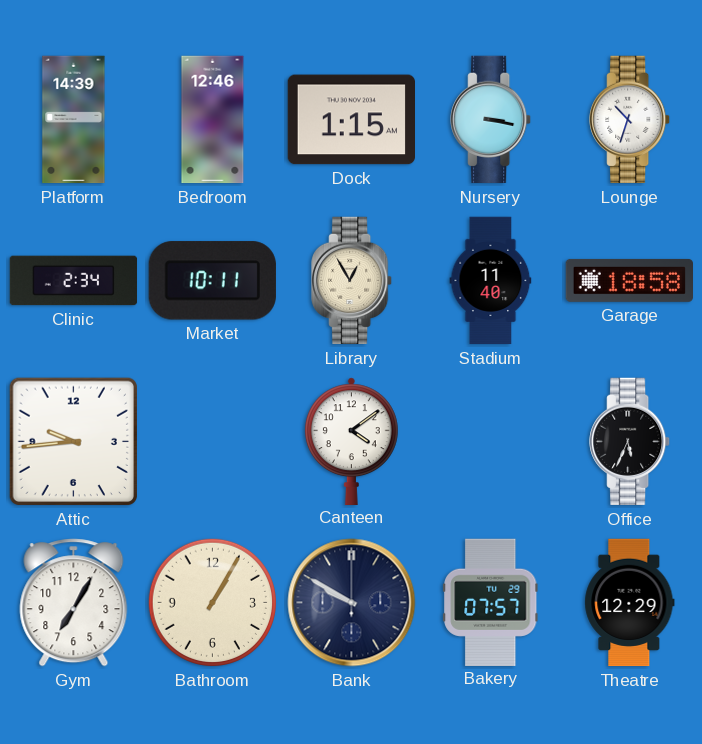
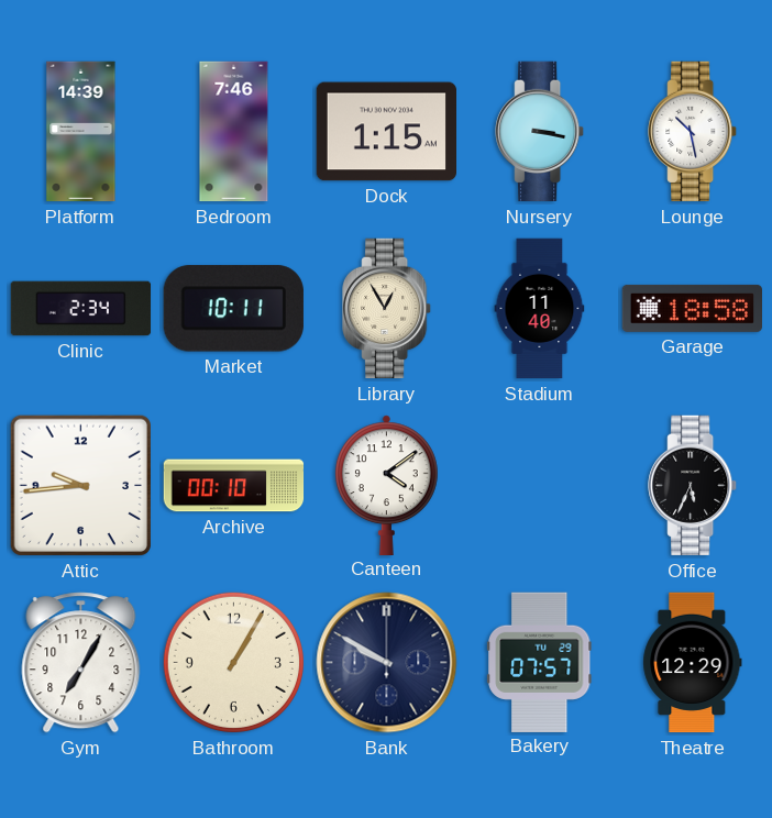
Bedroom: 12:46 -> 7:46
Lounge: 10:33 -> 10:28
Archive: none -> 00:10
